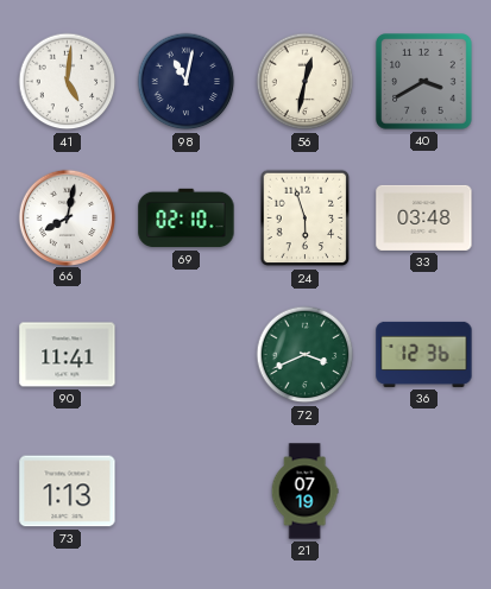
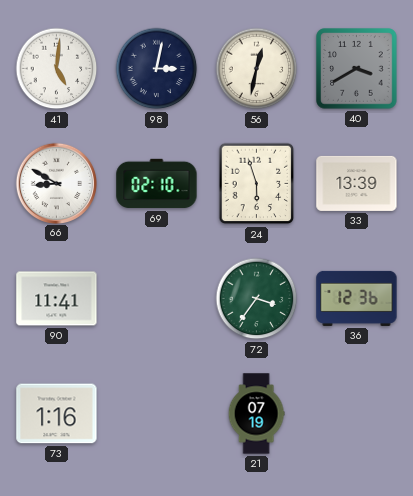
98: 11:02 -> 3:02
66: 8:02 -> 8:50
33: 03:48 -> 13:39
72: 3:41 -> 3:36
73: 1:13 -> 1:16
